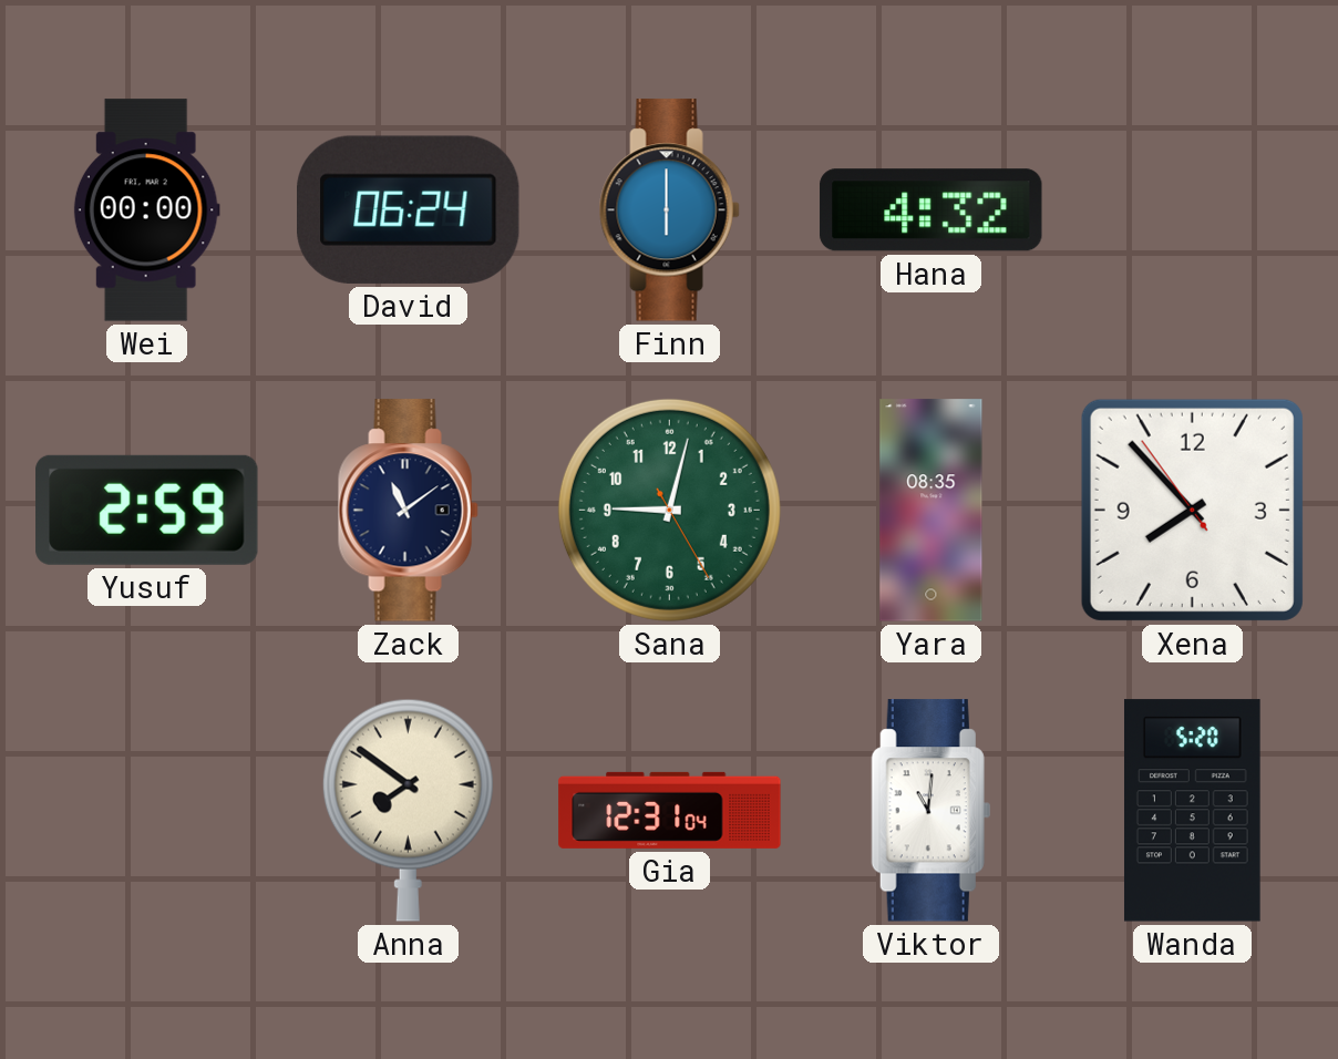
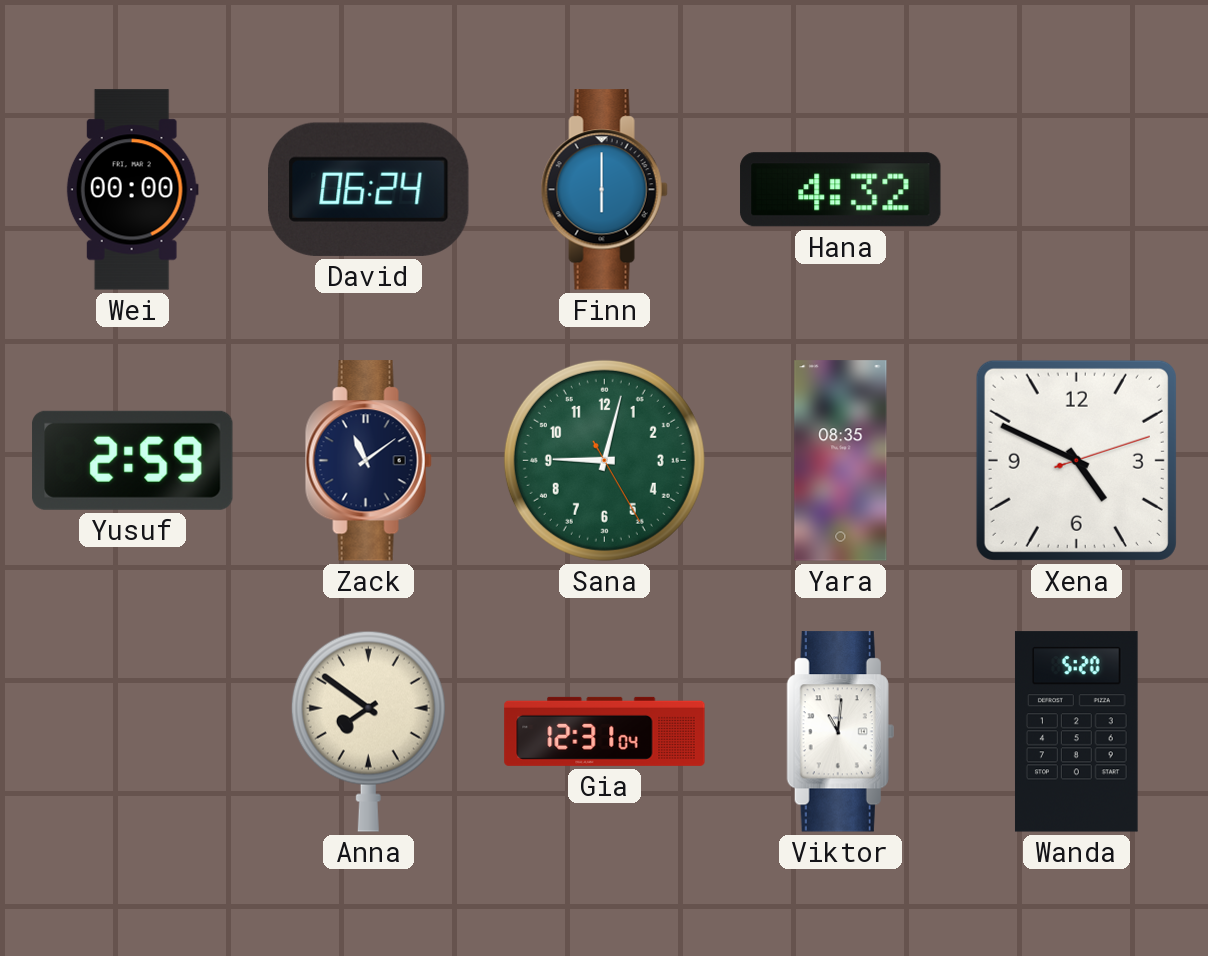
Xena: 7:52 -> 4:49
